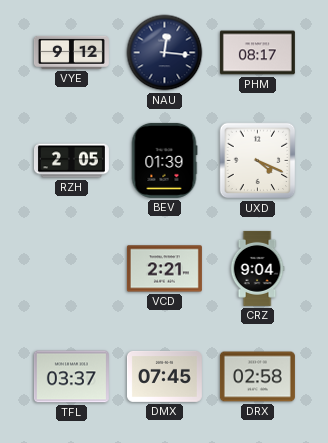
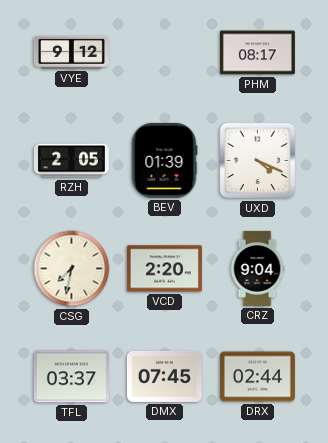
NAU: 12:16 -> none
CSG: none -> 7:32
VCD: 2:21 -> 2:20
DRX: 02:58 -> 02:44
